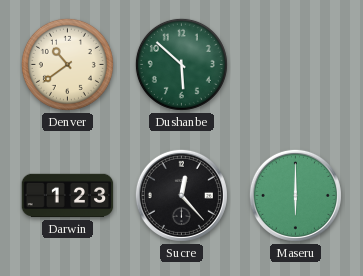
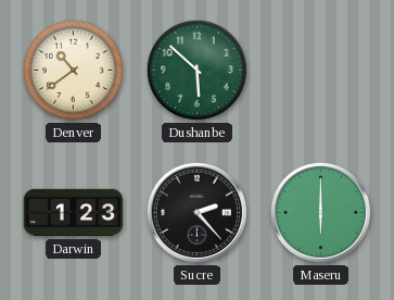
Sucre: 12:23 -> 2:23
